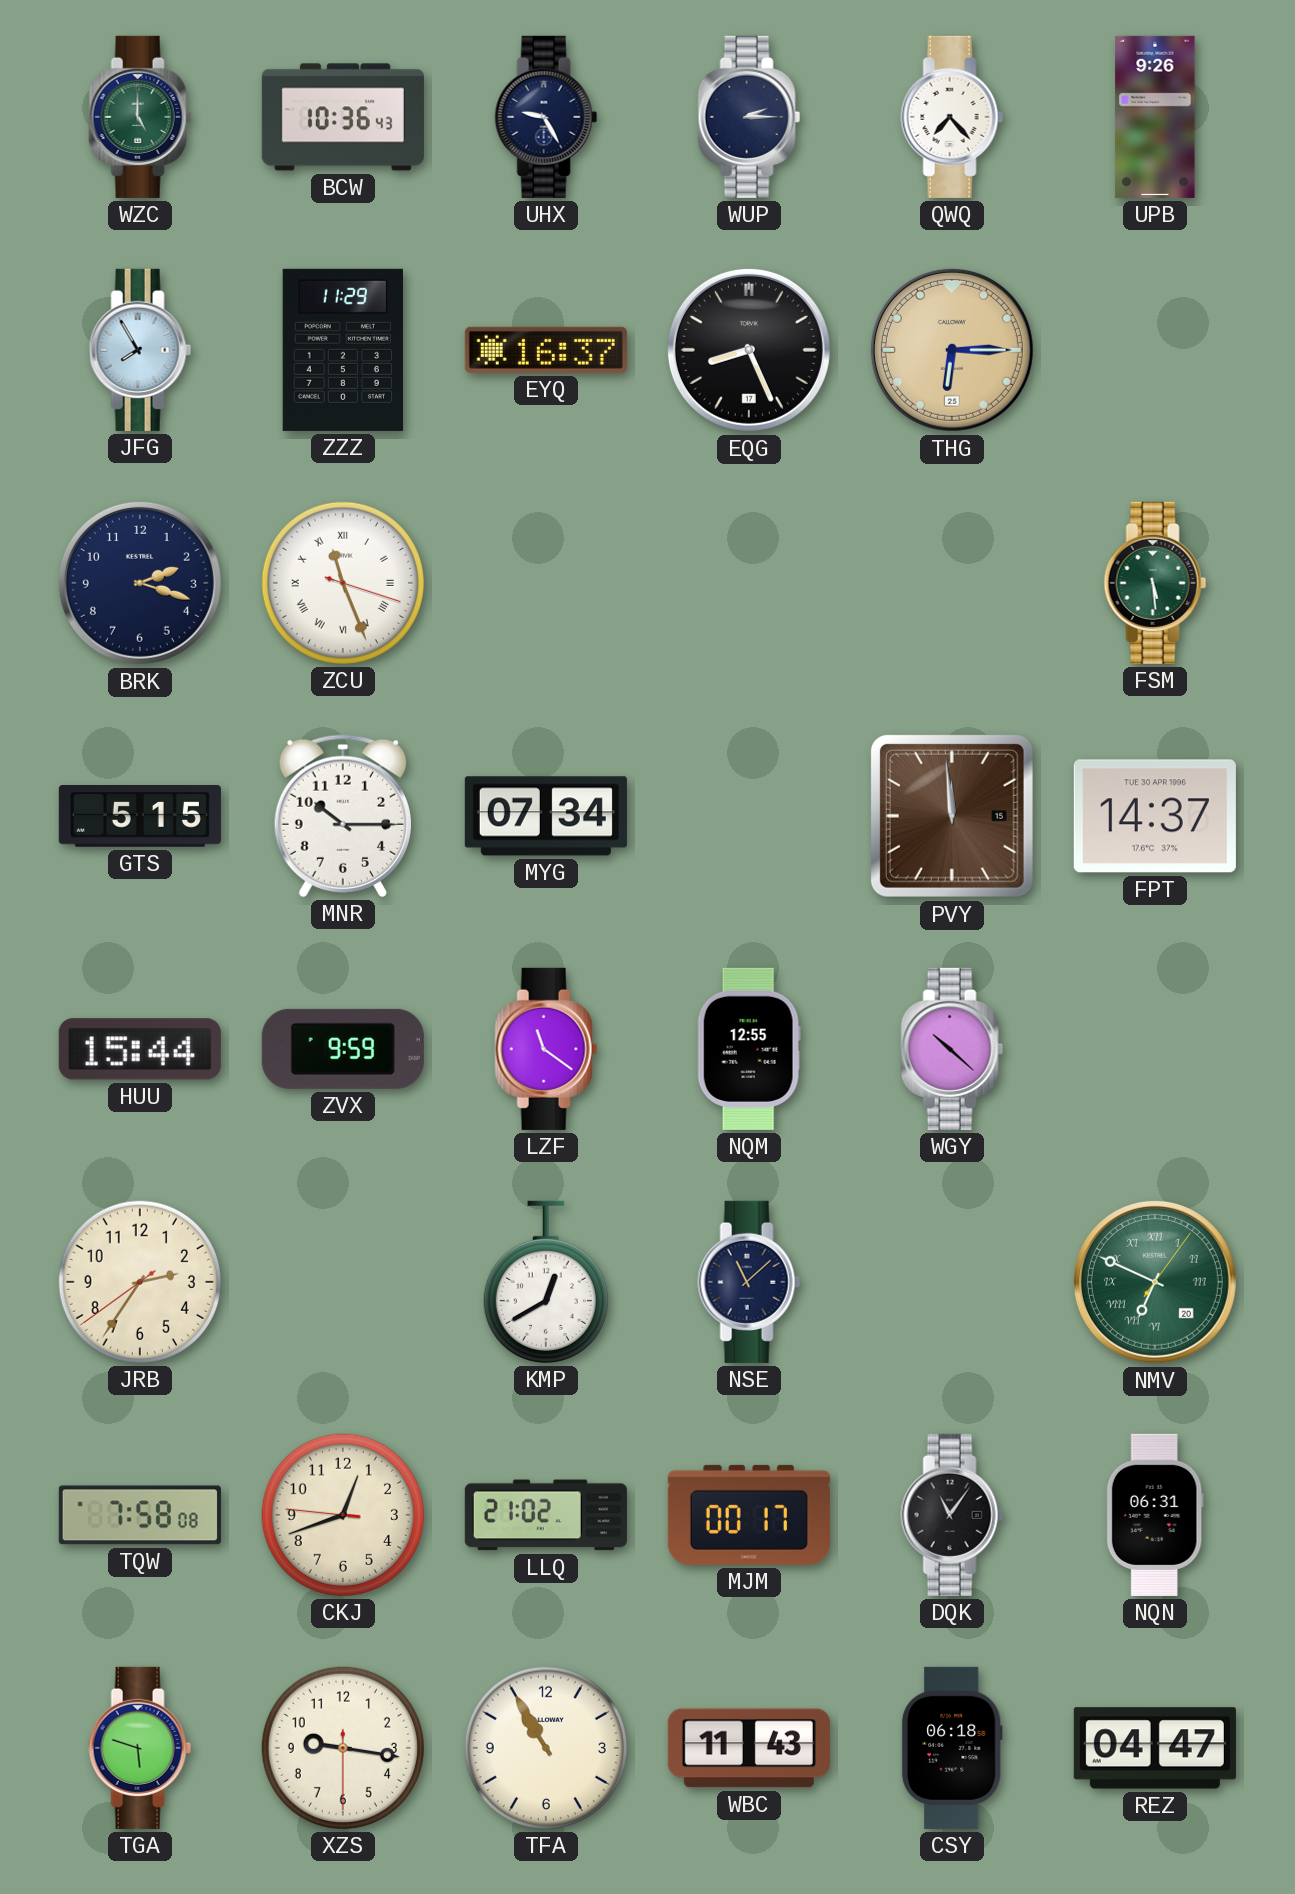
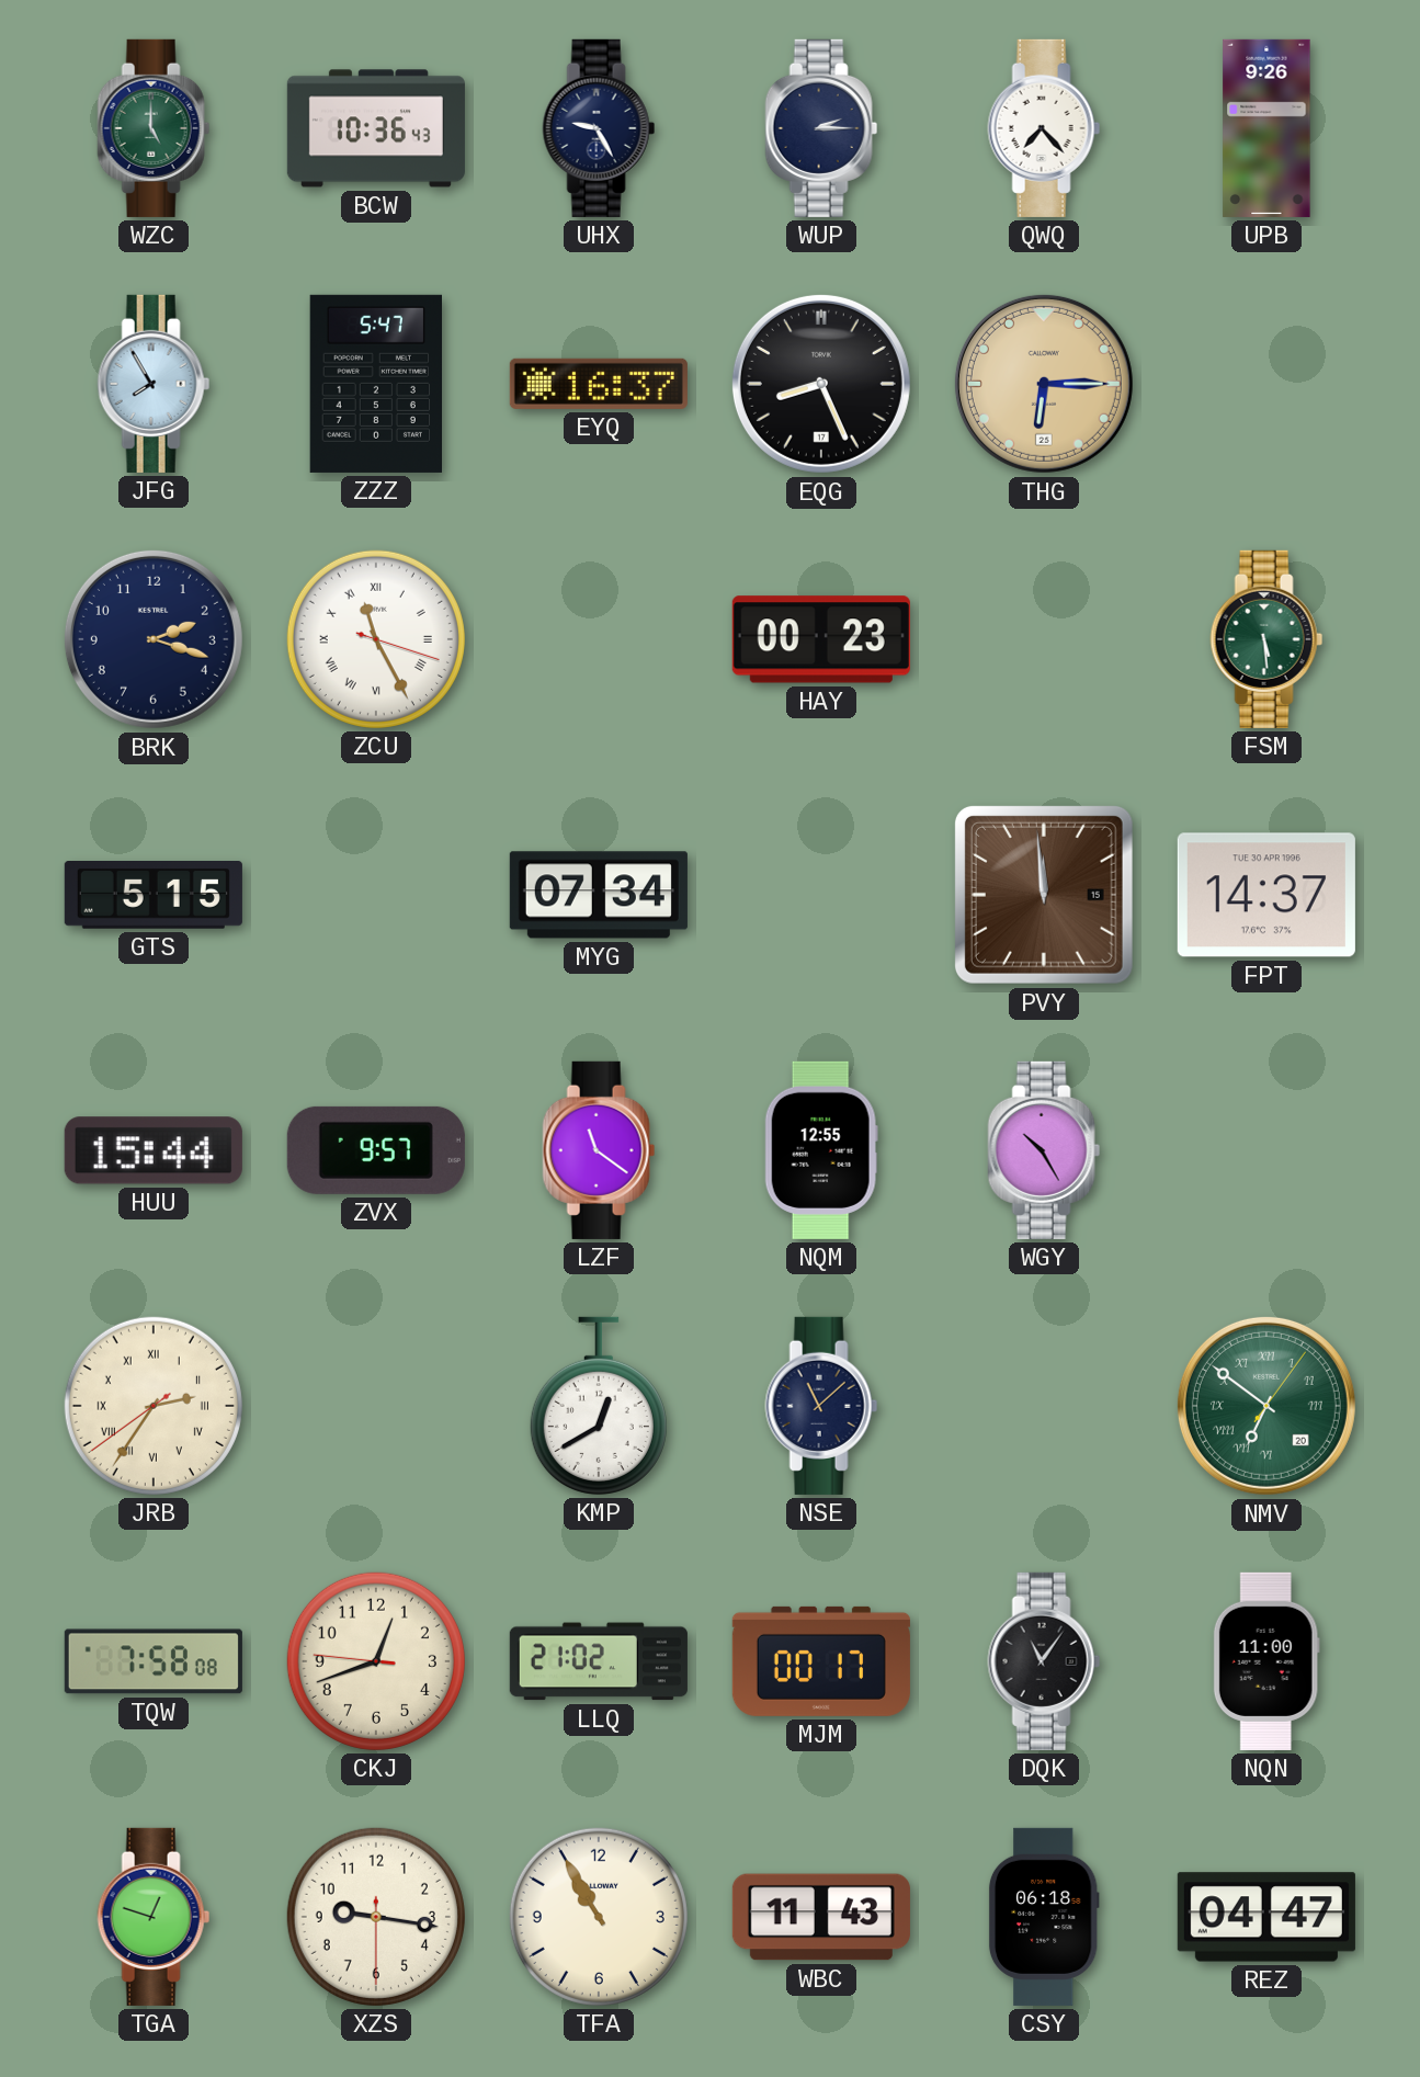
ZZZ: 11:29 -> 5:47
ZCU: 11:26 -> 11:25
HAY: none -> 00:23
MNR: 10:15 -> none
ZVX: 9:59 -> 9:57
WGY: 10:22 -> 10:25
JRB numerals: Arabic -> Roman
NMV: 6:49 -> 6:51
NQN: 06:31 -> 11:00
TGA: 5:48 -> 12:48
